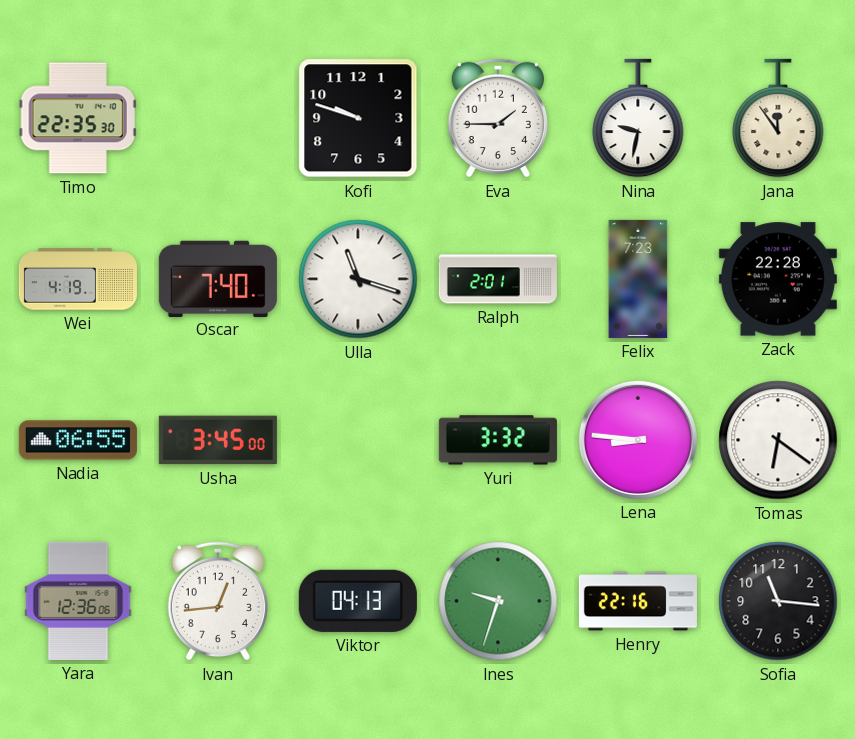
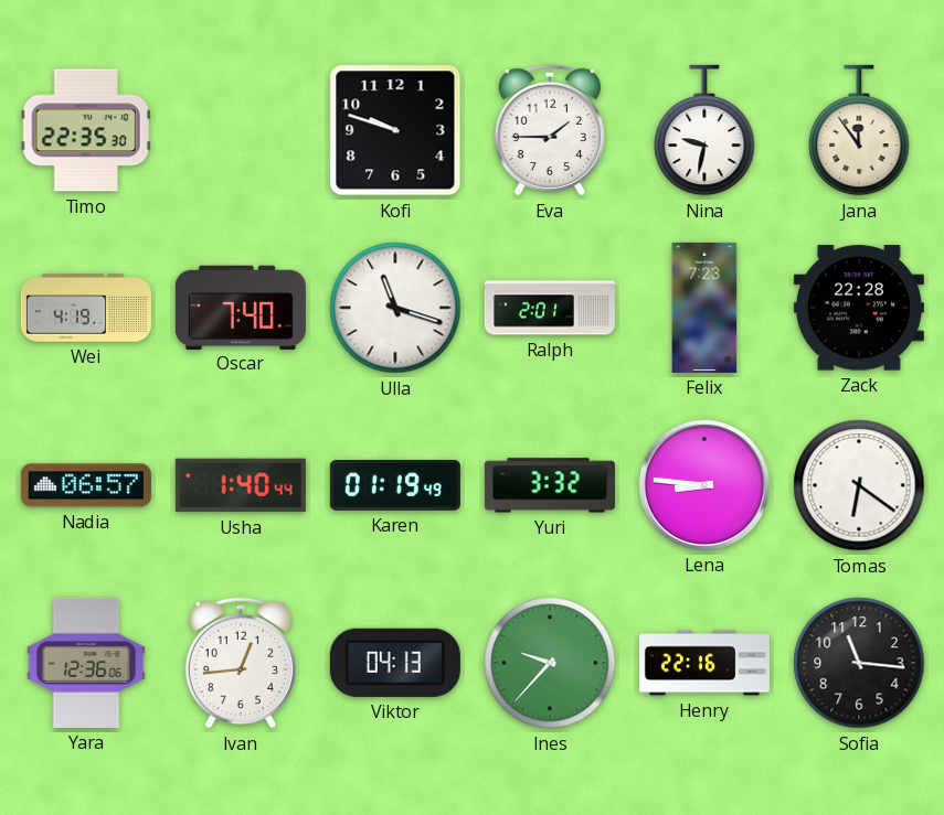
Nadia: 06:55 -> 06:57
Usha: 3:45 -> 1:40
Karen: none -> 01:19
Ines: 9:33 -> 9:37
